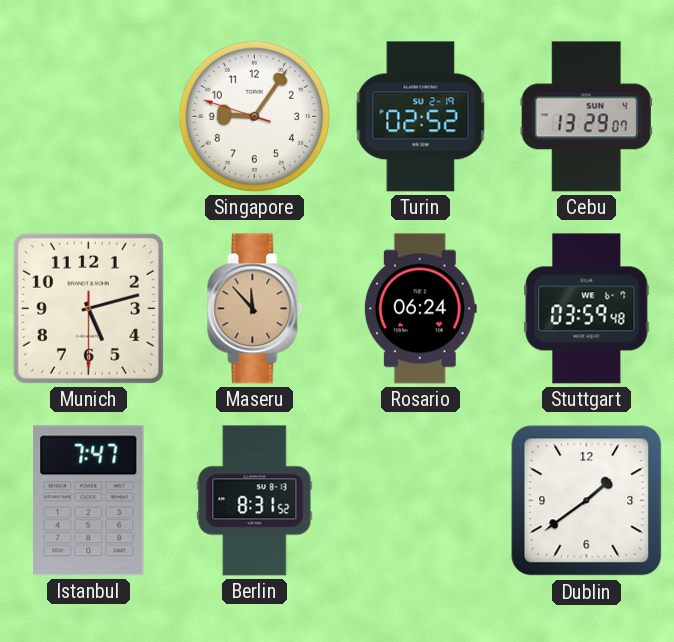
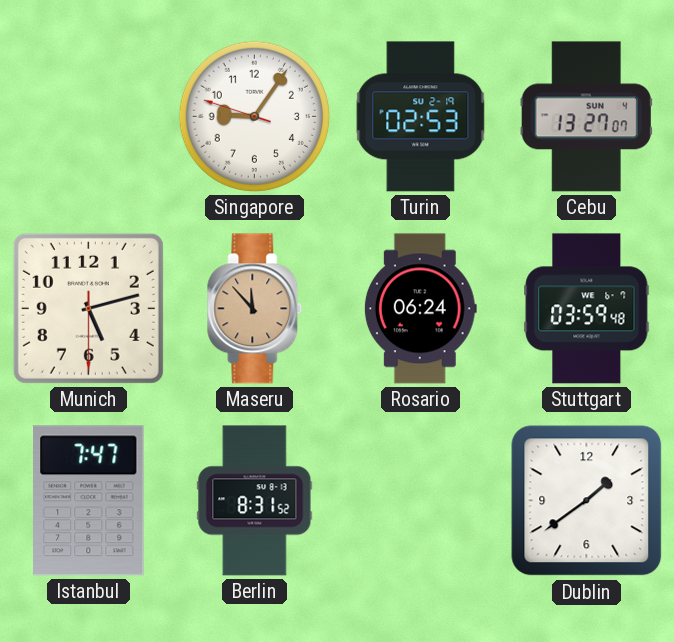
Turin: 02:52 -> 02:53
Cebu: 13:29 -> 13:27
